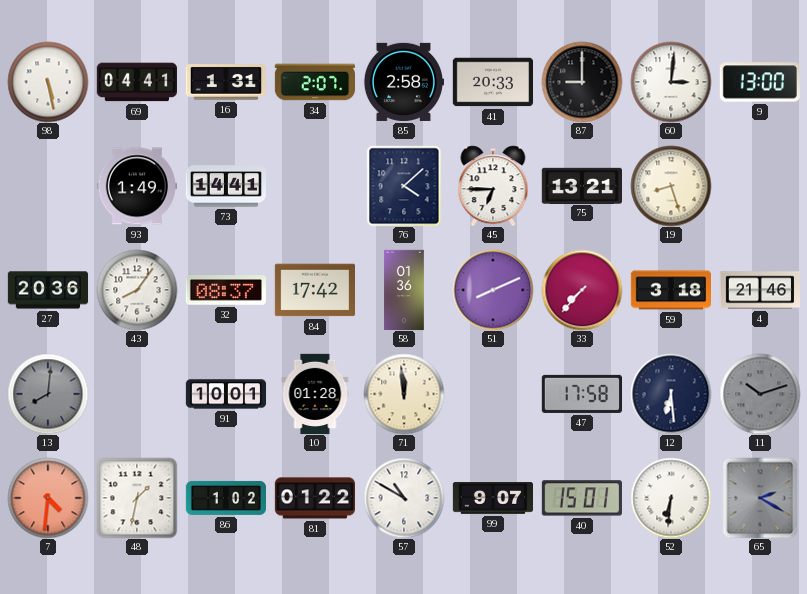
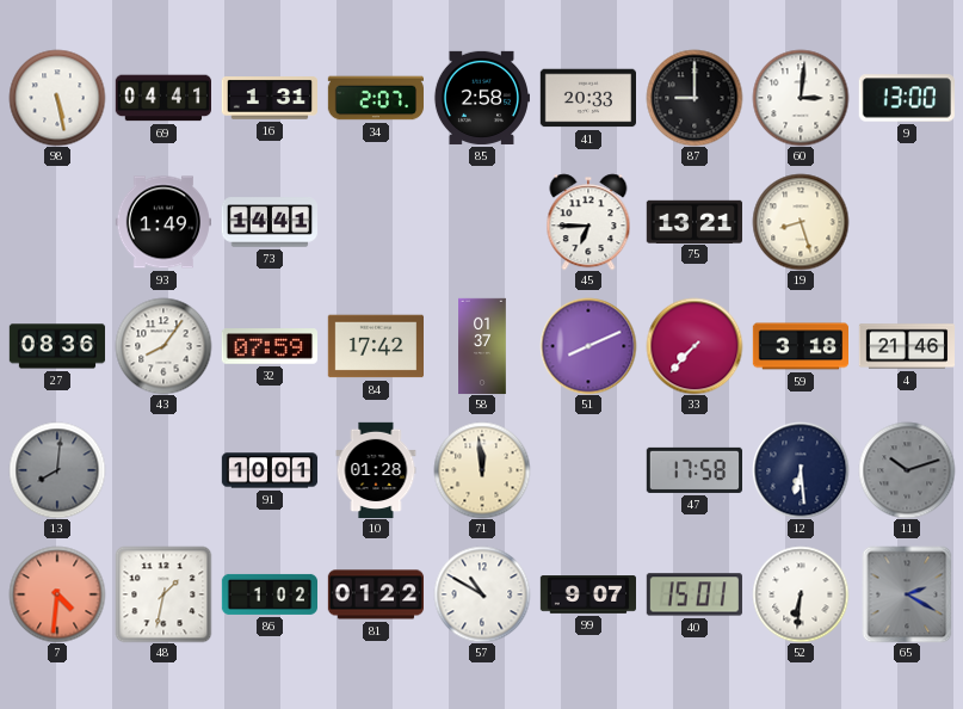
76: 4:08 -> none
27: 20:36 -> 08:36
32: 08:37 -> 07:59
58: 01:36 -> 01:37
